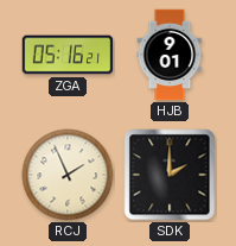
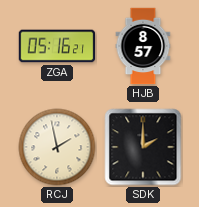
HJB: 9:01 -> 8:57
RCJ: 1:56 -> 1:58
